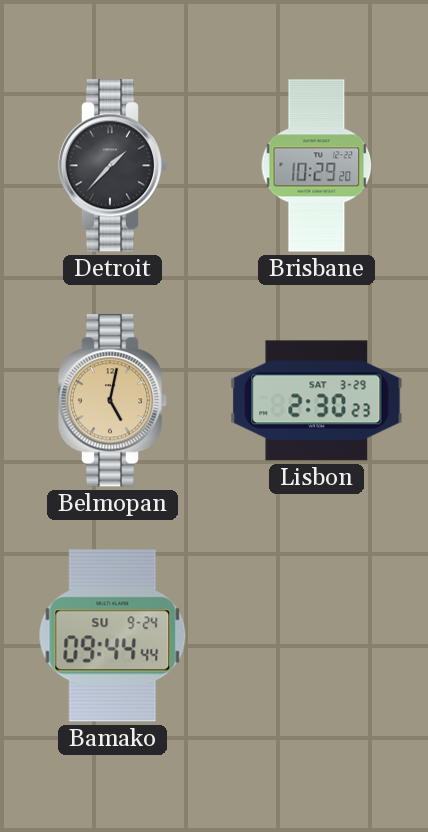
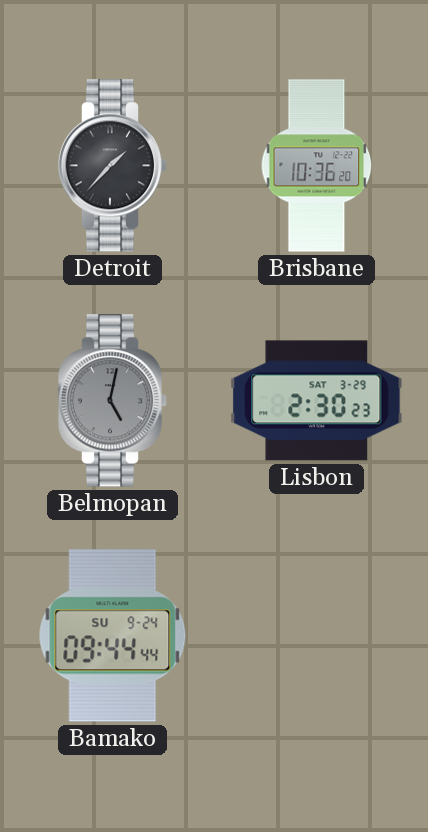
Brisbane: 10:29 -> 10:36
Belmopan dial: champagne -> grey
